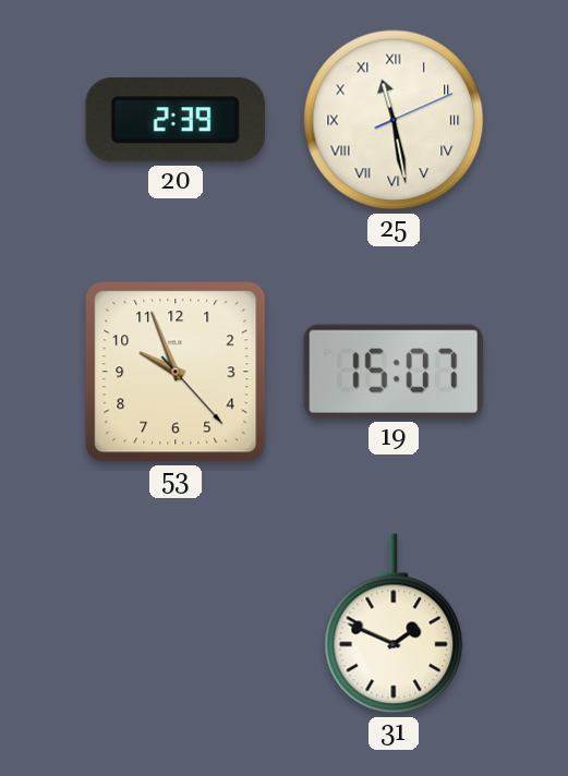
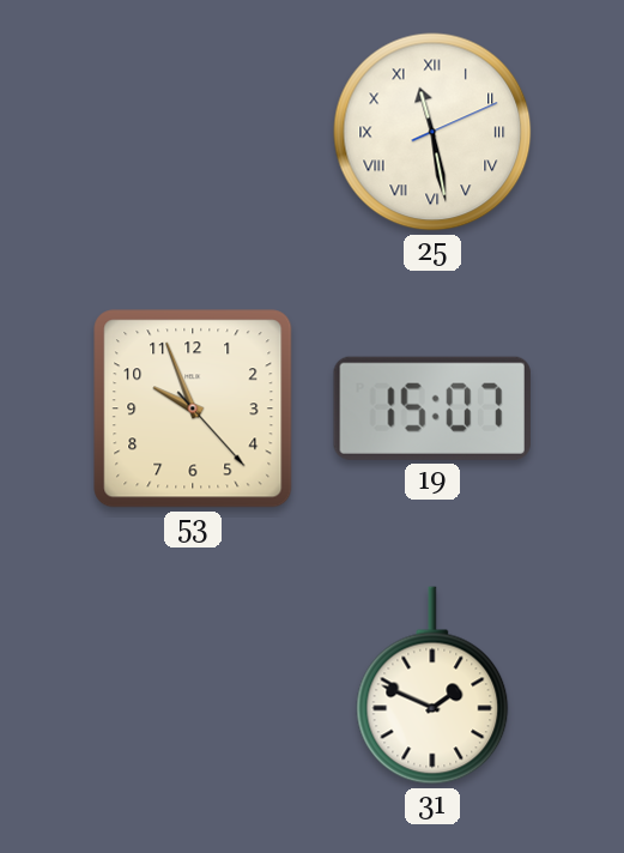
20: 2:39 -> none
